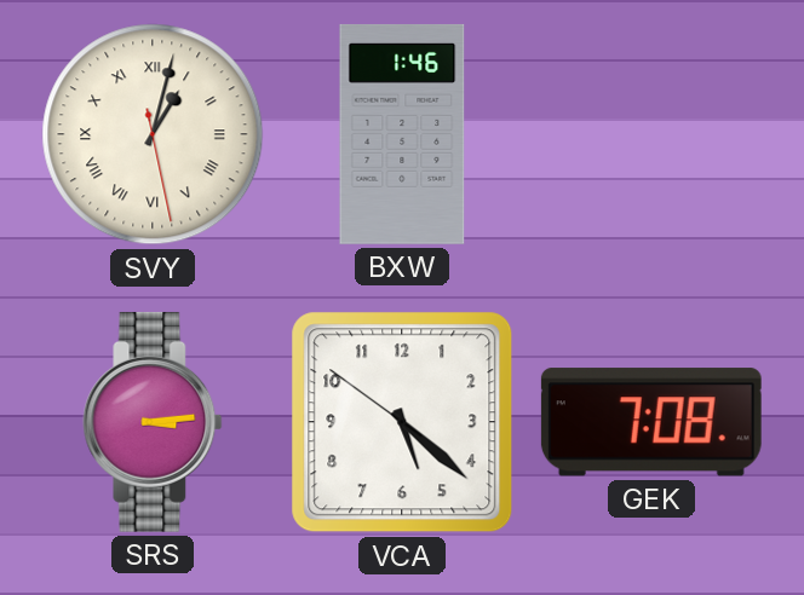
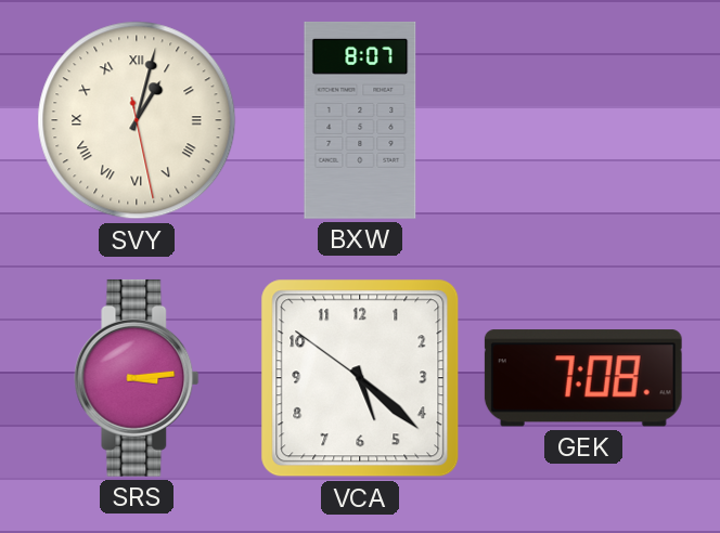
BXW: 1:46 -> 8:07
